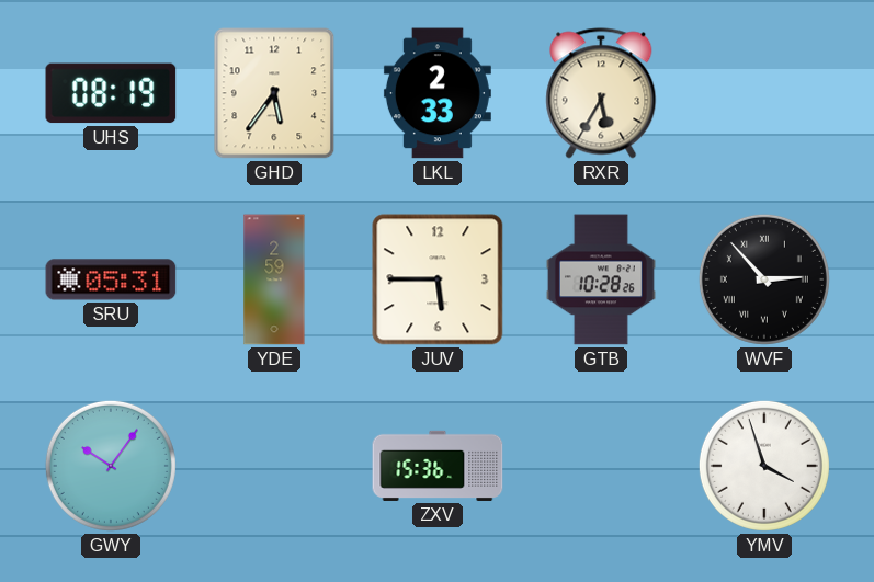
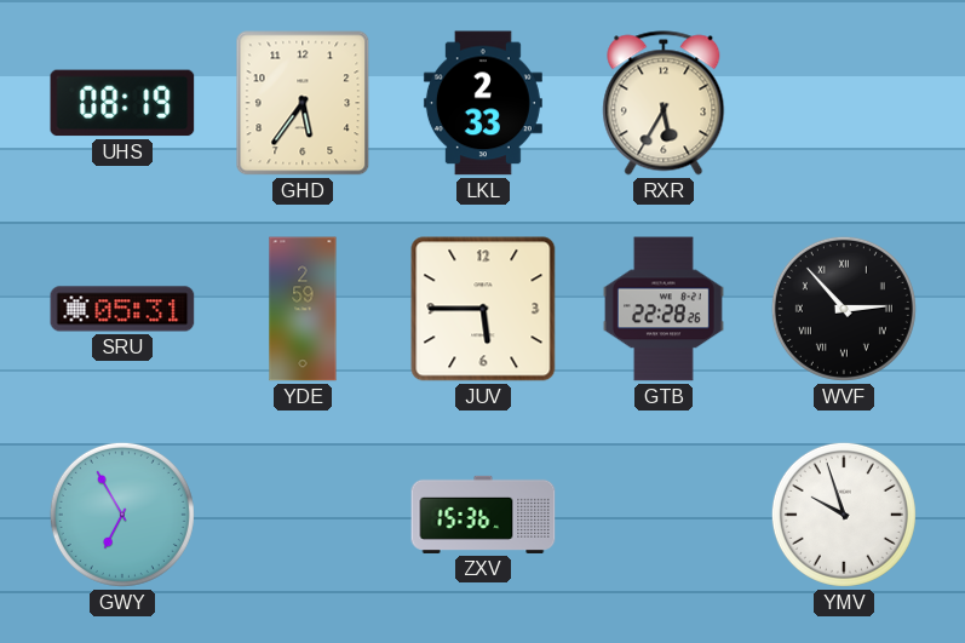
GTB: 10:28 -> 22:28
GWY: 10:06 -> 6:55
YMV: 3:57 -> 9:57
